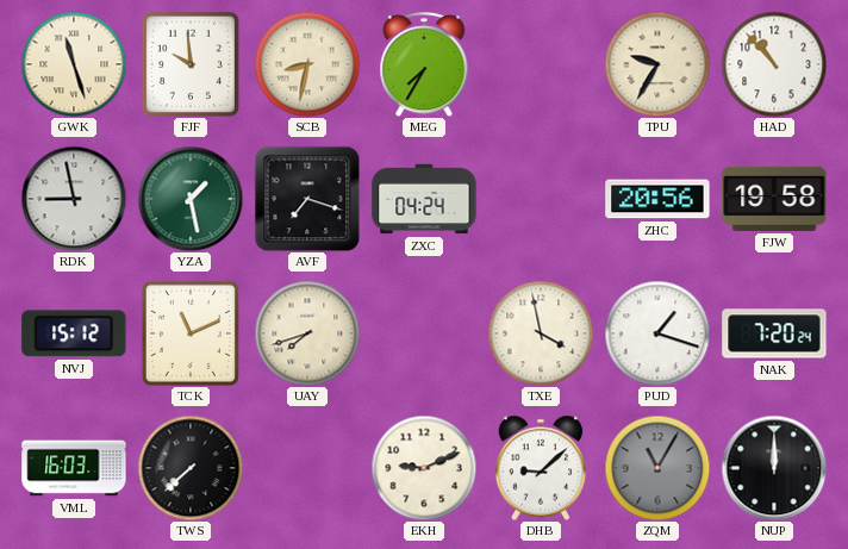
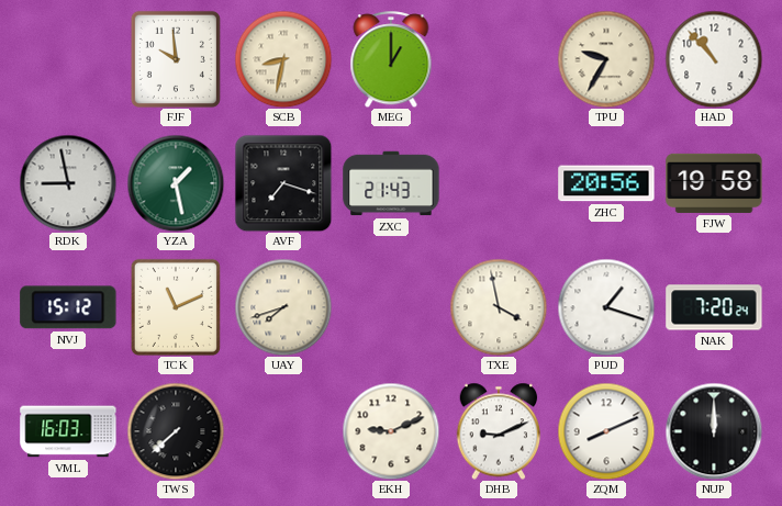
GWK: 11:27 -> none
MEG: 7:35 -> 1:00
ZXC: 04:24 -> 21:43
DHB: 9:08 -> 9:11
ZQM: 11:05 -> 8:11
ZQM dial: grey -> white
